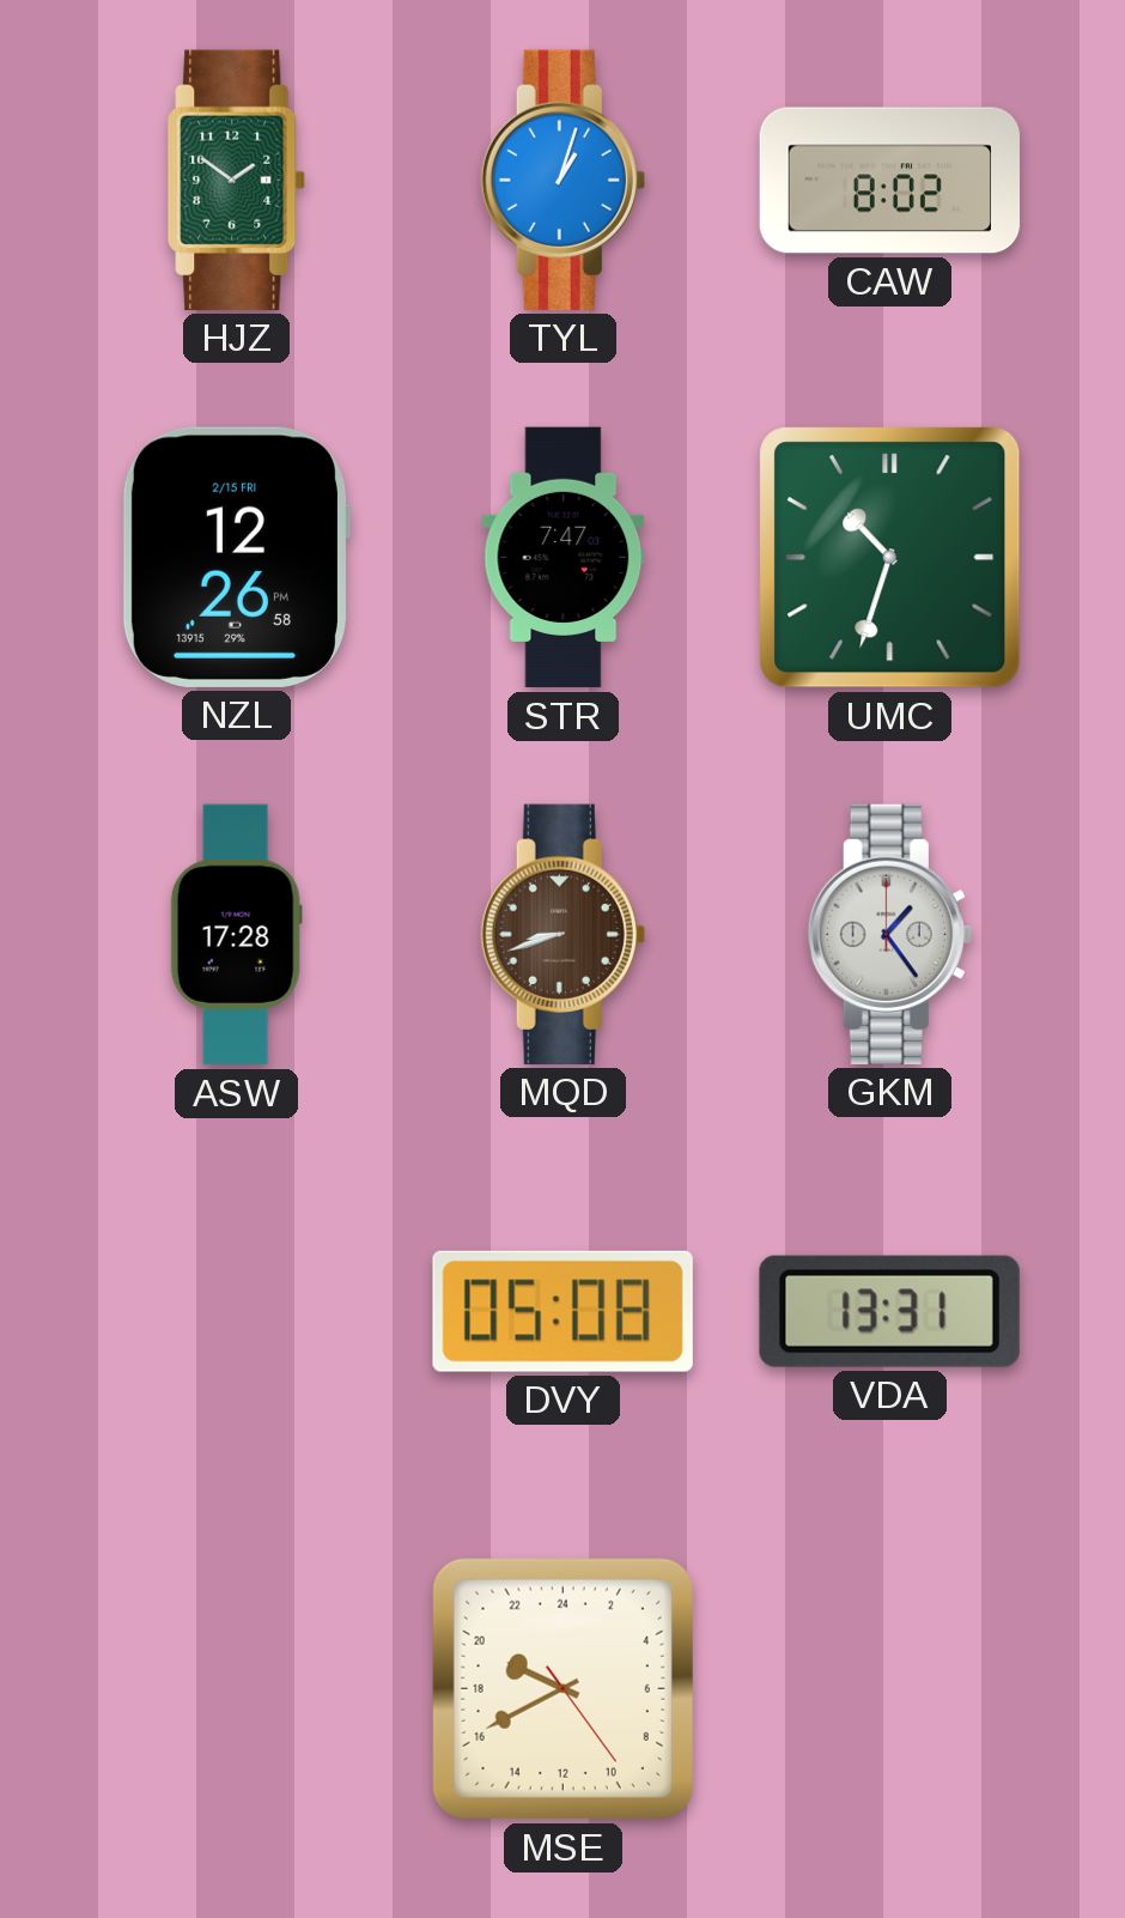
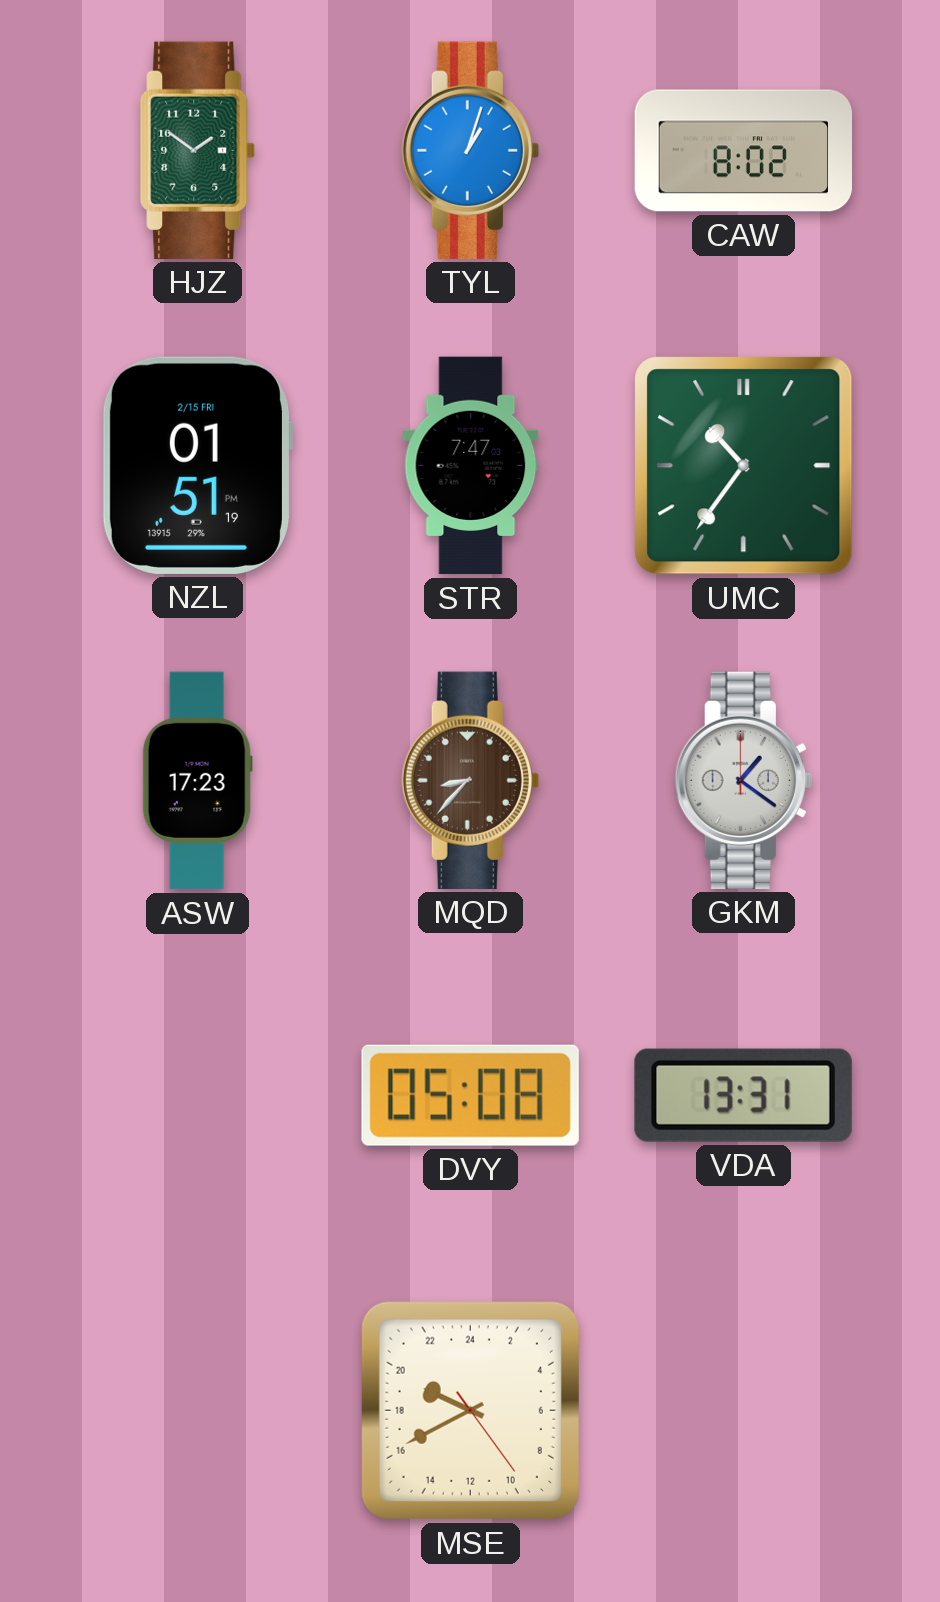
NZL: 12:26 -> 01:51
UMC: 10:33 -> 10:36
ASW: 17:28 -> 17:23
MQD: 8:42 -> 8:37
GKM: 1:24 -> 1:21
